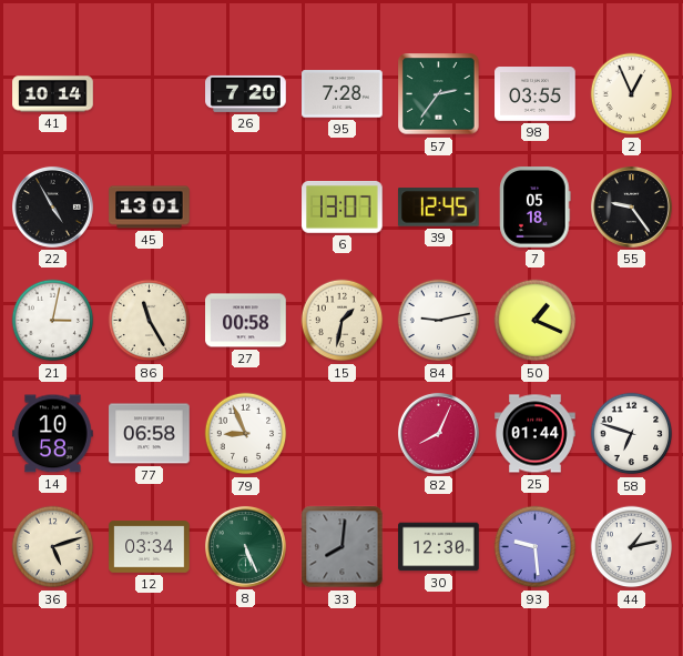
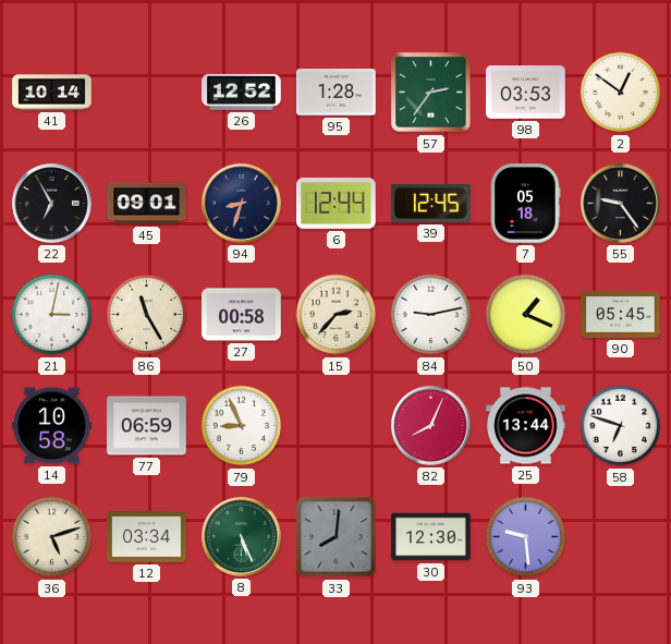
26: 7:20 -> 12:52
95: 7:28 -> 1:28
98: 03:55 -> 03:53
2: 12:56 -> 12:51
22: 4:55 -> 6:55
45: 13:01 -> 09:01
94: none -> 8:33
6: 13:07 -> 12:44
15: 1:32 -> 2:37
90: none -> 05:45
77: 06:58 -> 06:59
25: 01:44 -> 13:44
44: 1:13 -> none
